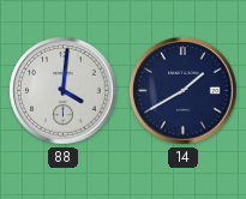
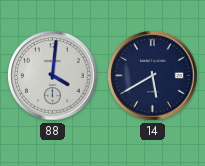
14: 1:40 -> 5:40
